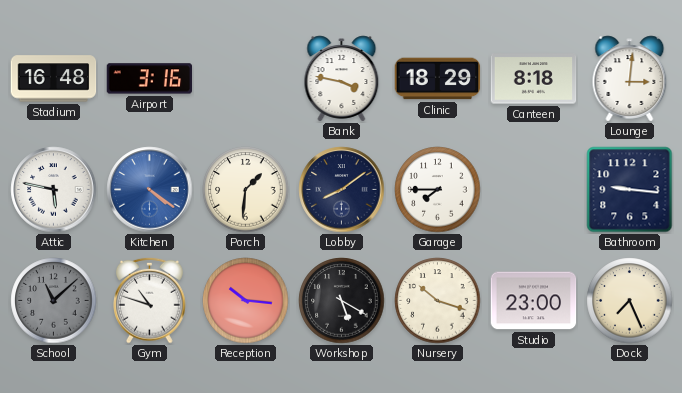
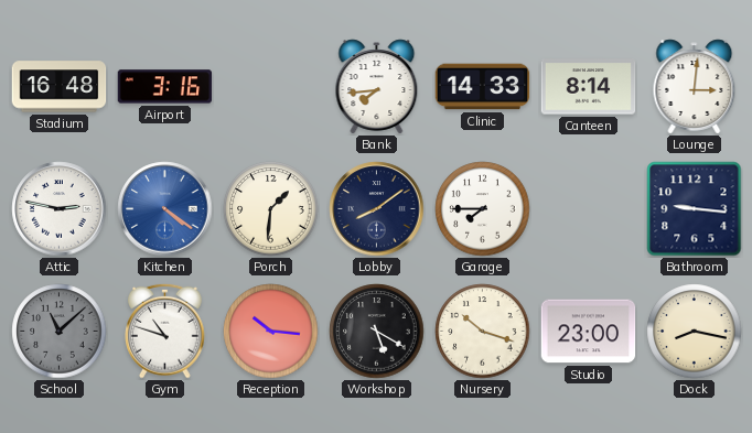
Bank: 3:47 -> 7:44
Clinic: 18:29 -> 14:33
Canteen: 8:18 -> 8:14
Attic: 5:47 -> 2:47
Dock: 7:26 -> 8:17
